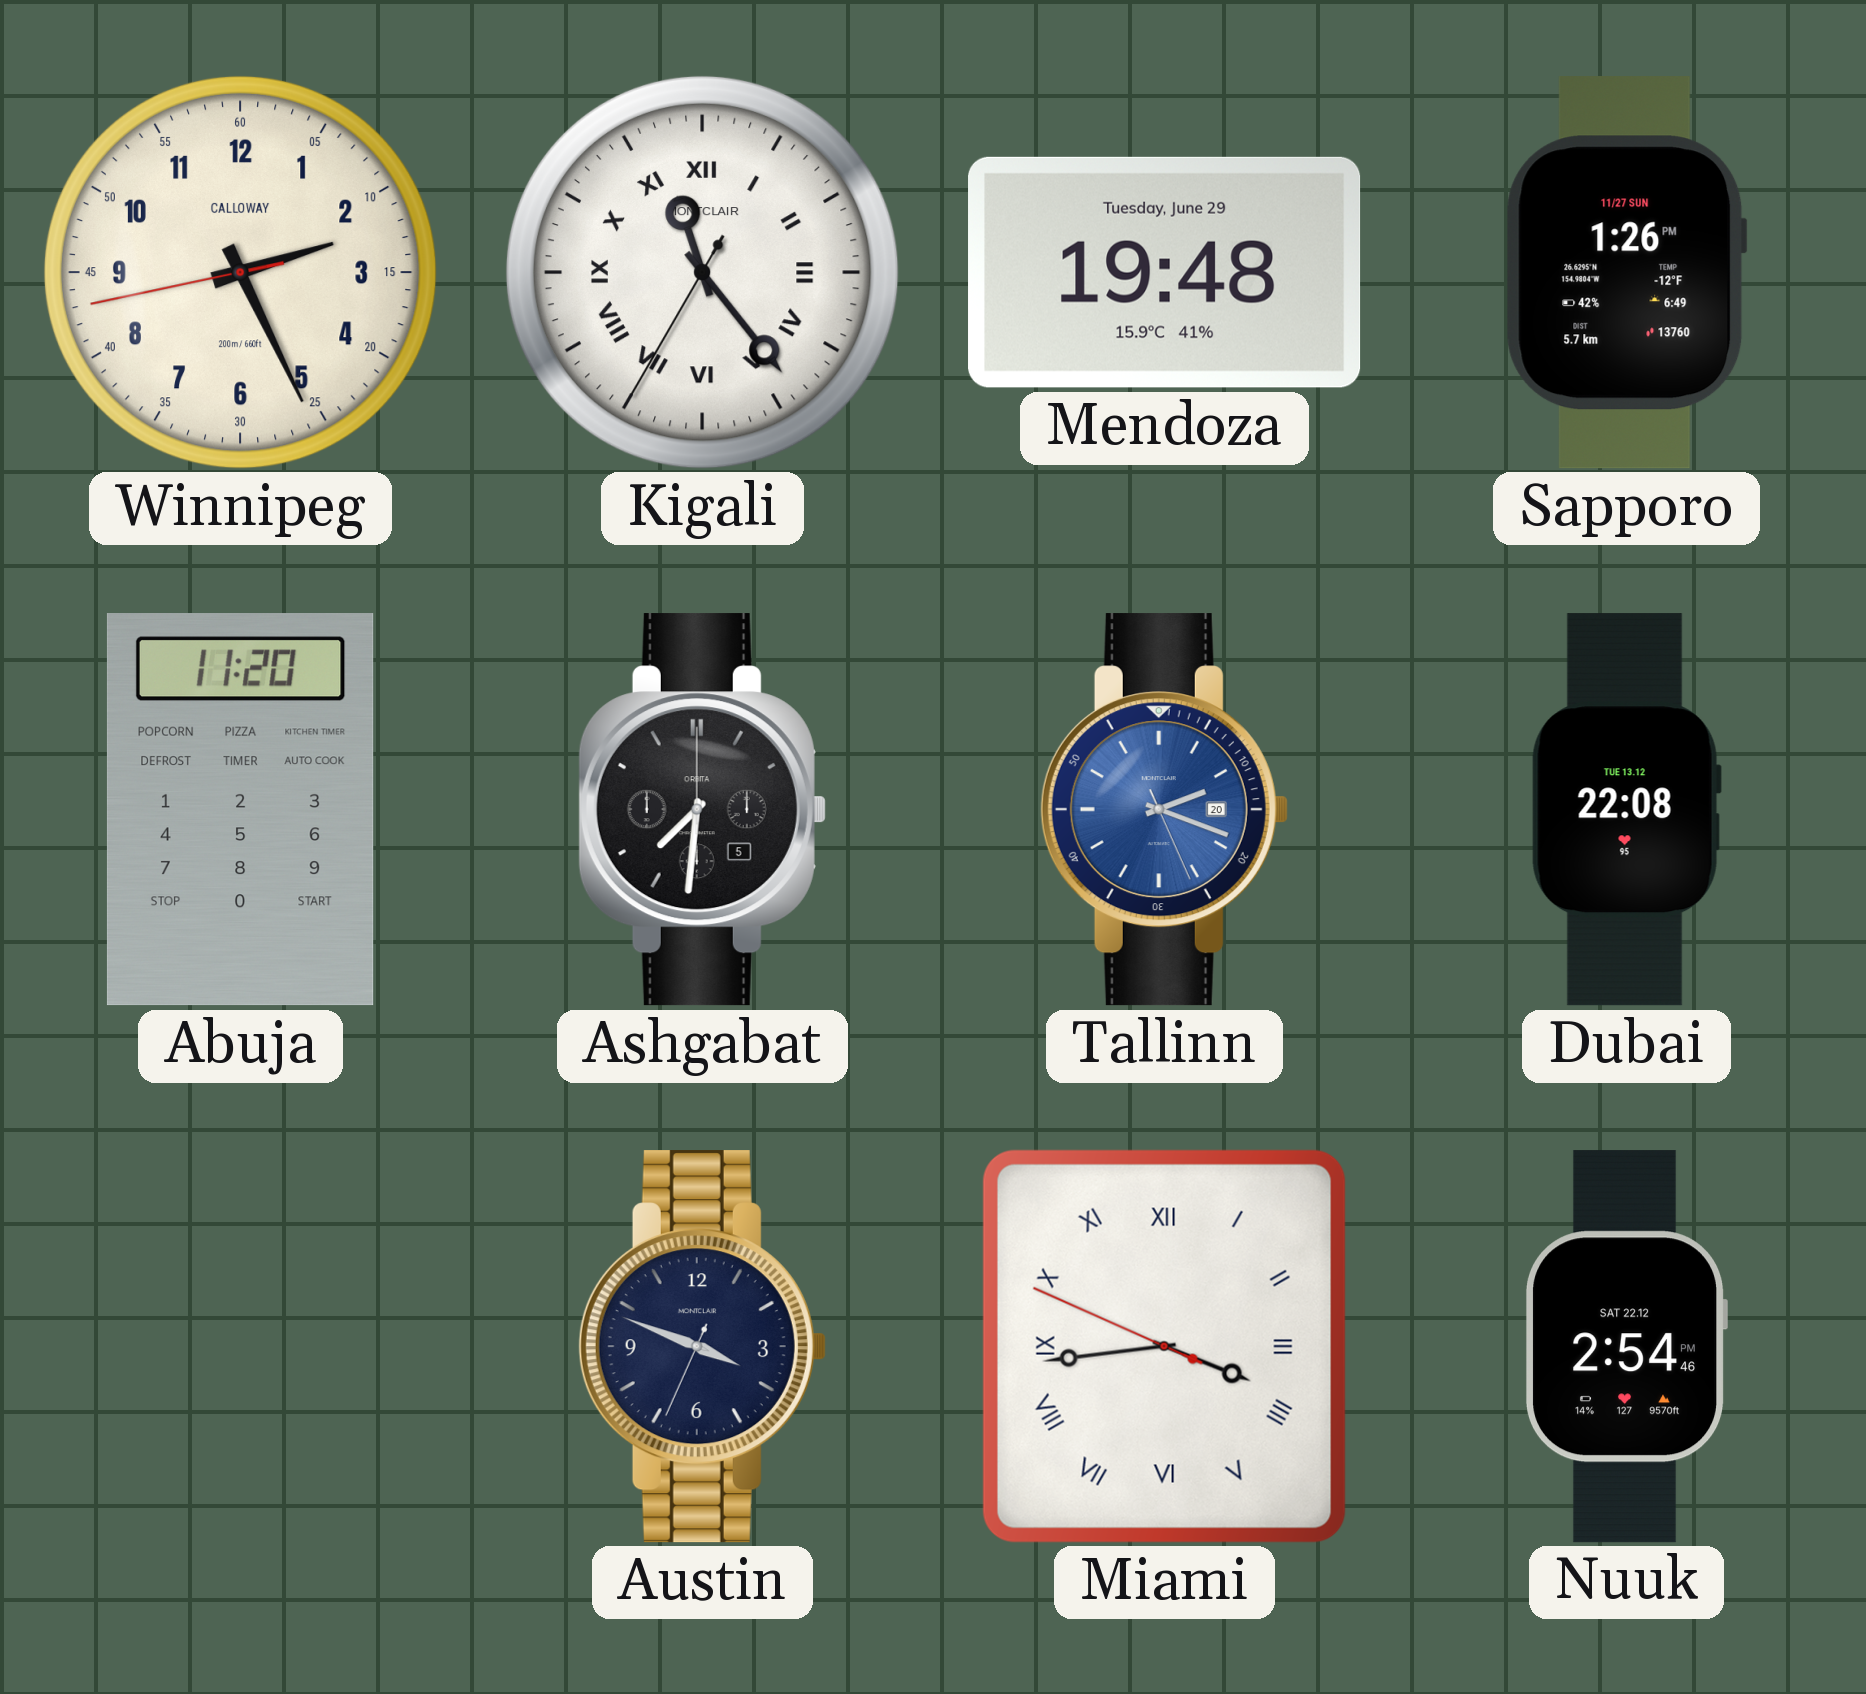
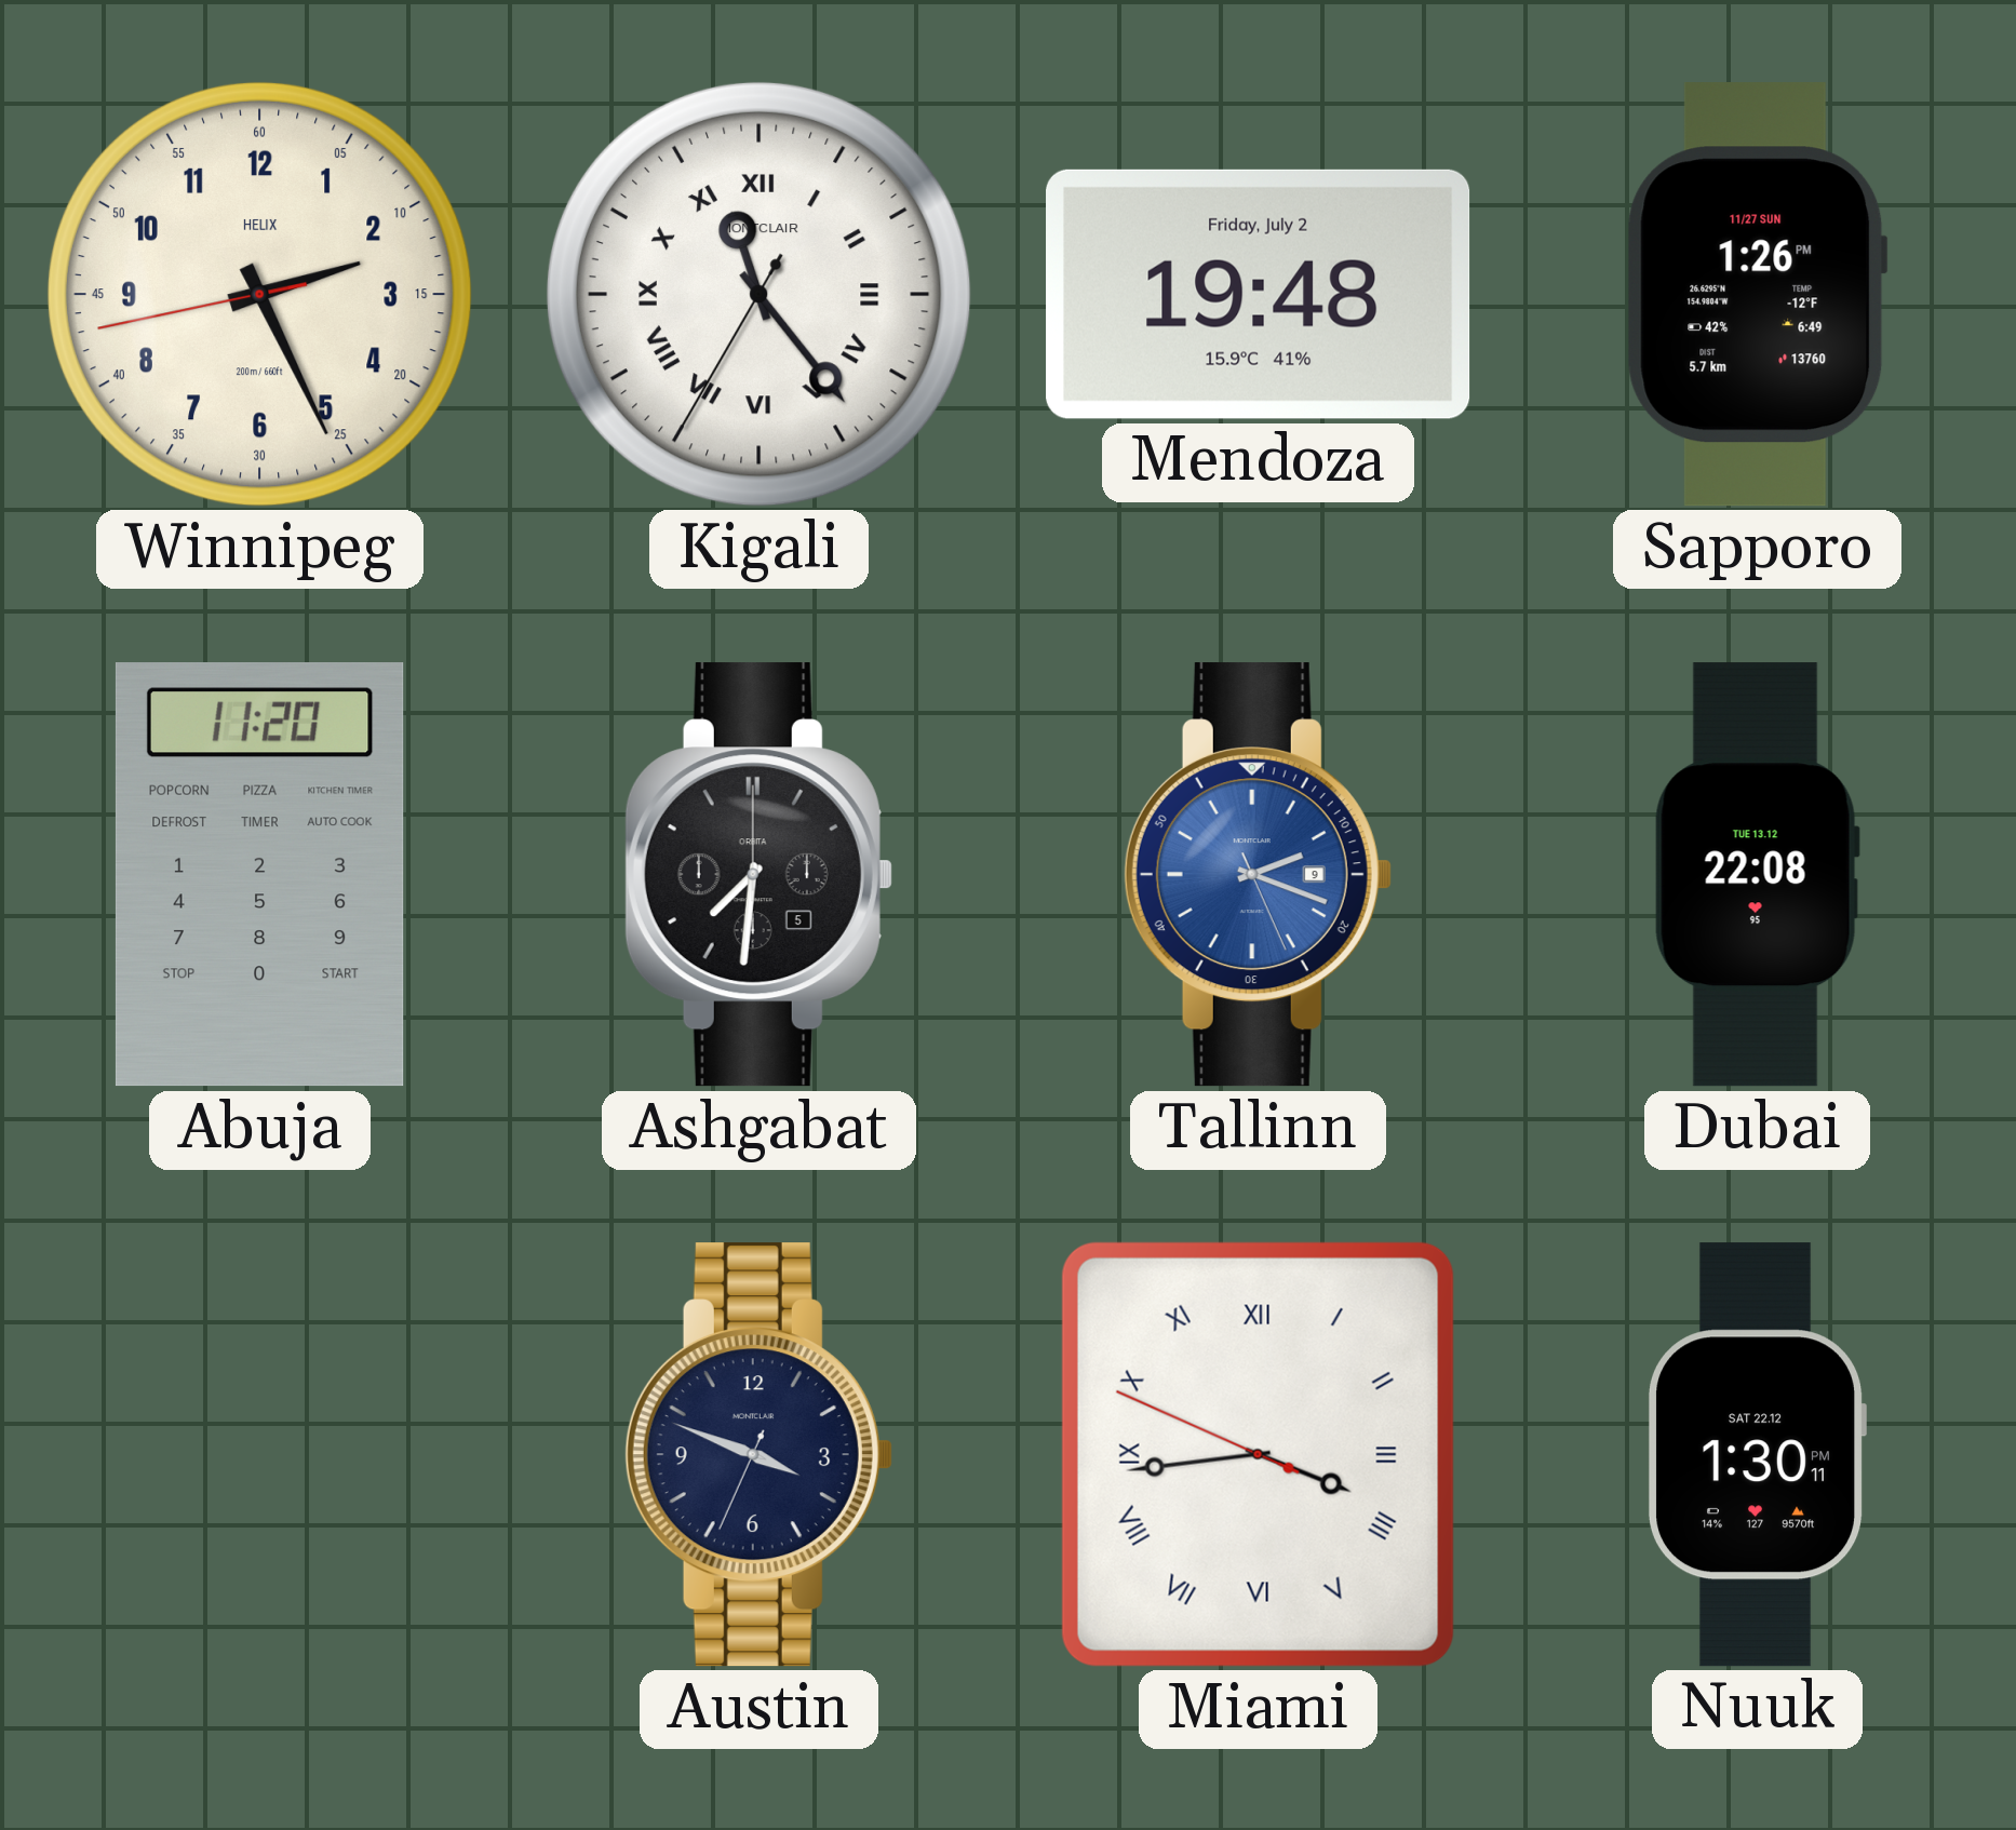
Winnipeg brand: CALLOWAY -> HELIX
Mendoza date: Tuesday, June 29 -> Friday, July 2
Tallinn date: 20 -> 9
Nuuk: 2:54 -> 1:30
